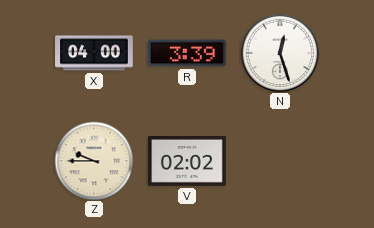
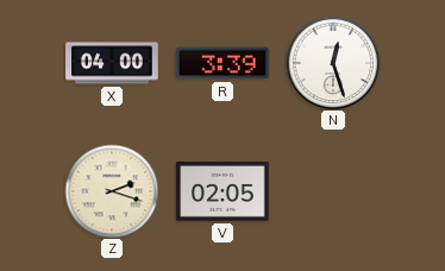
Z: 9:45 -> 2:18
V: 02:02 -> 02:05
